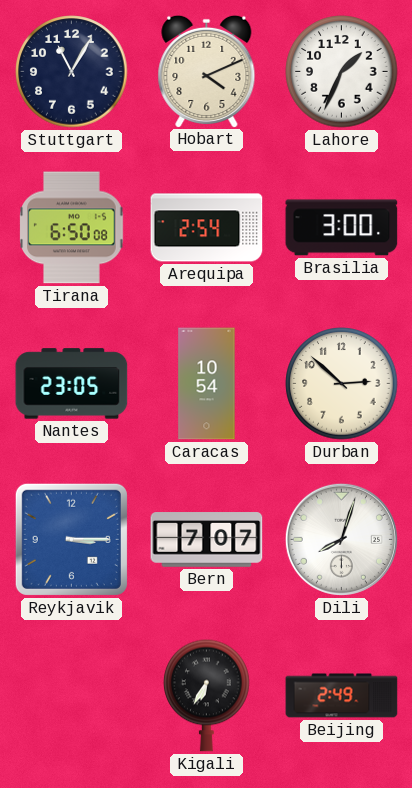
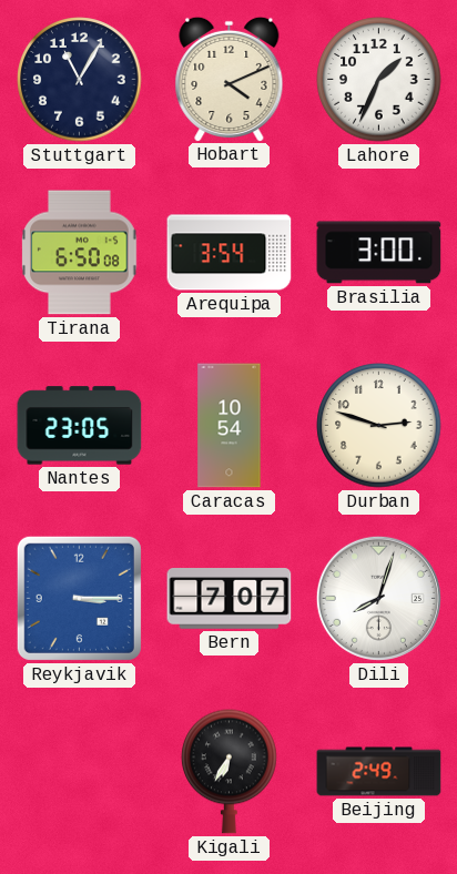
Arequipa: 2:54 -> 3:54
Durban: 2:52 -> 2:48
